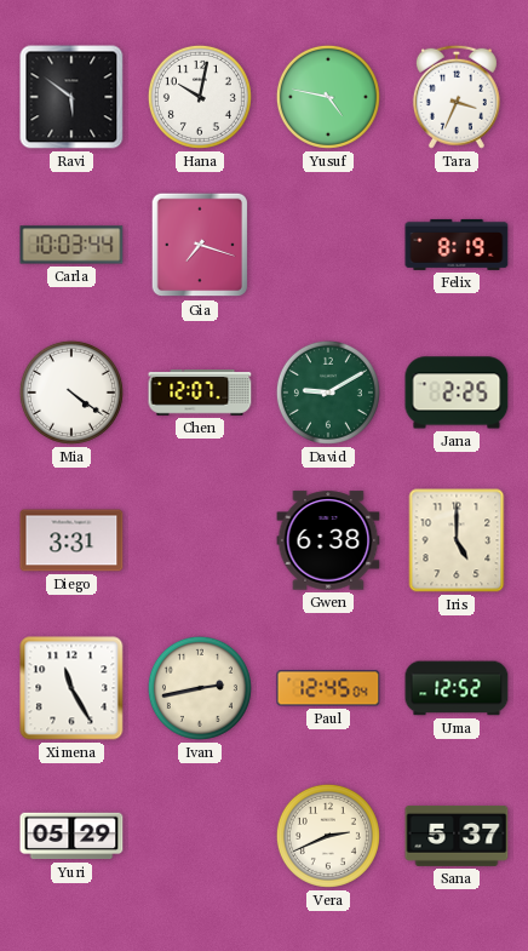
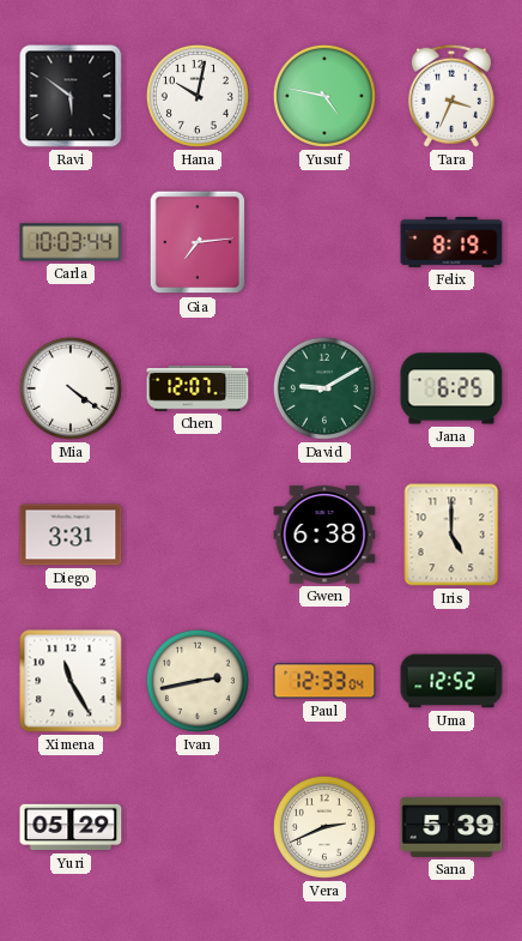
Gia: 7:18 -> 7:14
Jana: 2:25 -> 6:25
Paul: 12:45 -> 12:33
Sana: 5:37 -> 5:39
